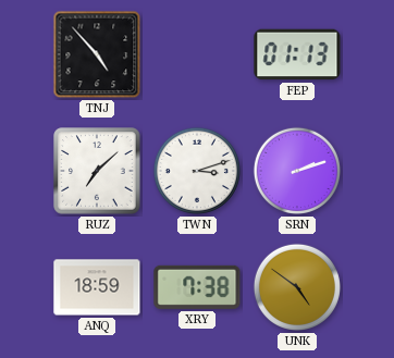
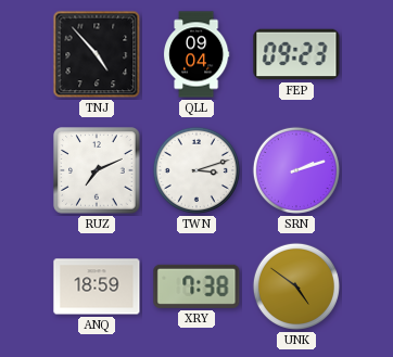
QLL: none -> 09:04
FEP: 01:13 -> 09:23
RUZ: 7:08 -> 7:11
